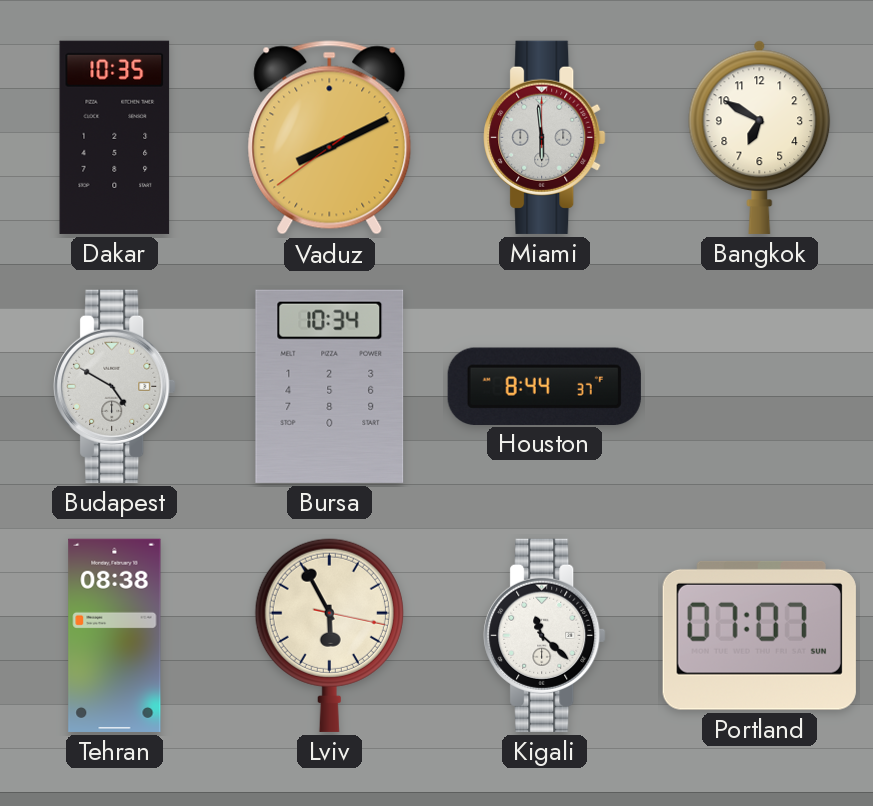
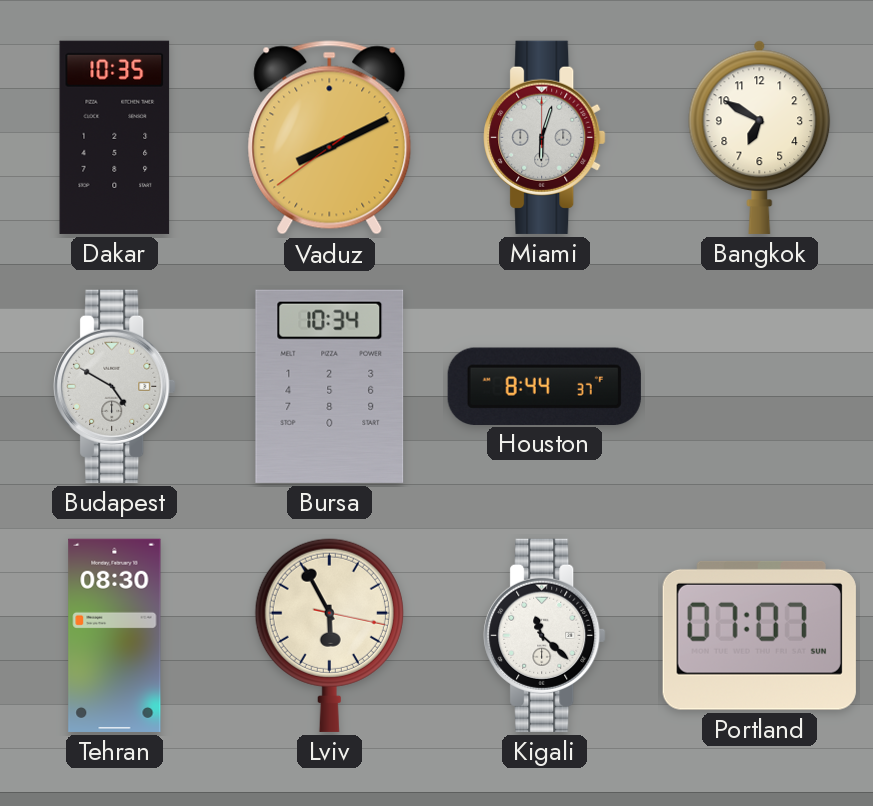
Miami: 5:59 -> 6:03
Tehran: 08:38 -> 08:30
